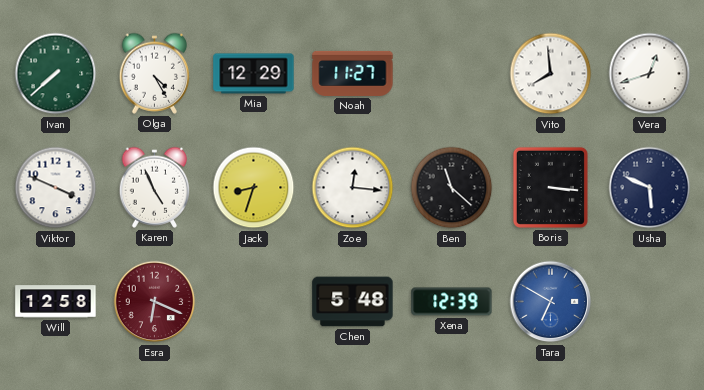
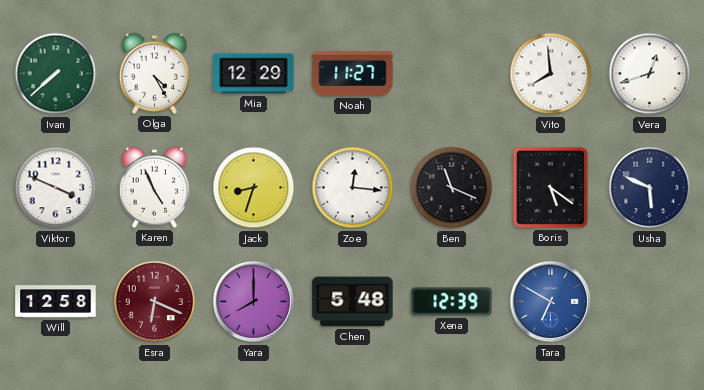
Ben: 11:22 -> 11:19
Boris: 3:16 -> 5:21
Yara: none -> 8:00
